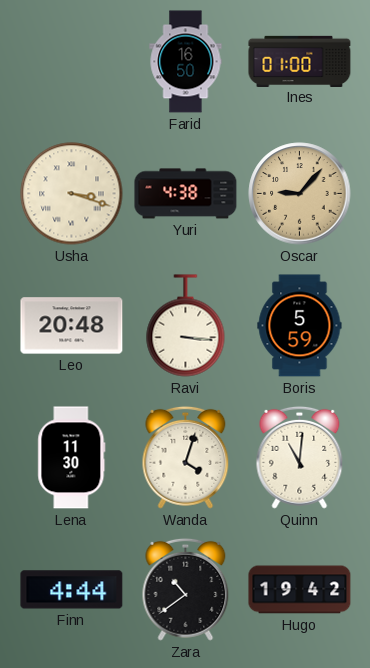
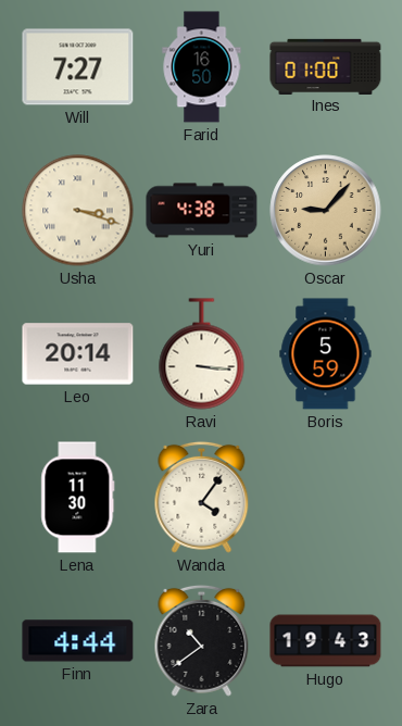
Will: none -> 7:27
Leo: 20:48 -> 20:14
Wanda: 4:03 -> 4:06
Quinn: 11:01 -> none
Hugo: 19:42 -> 19:43
